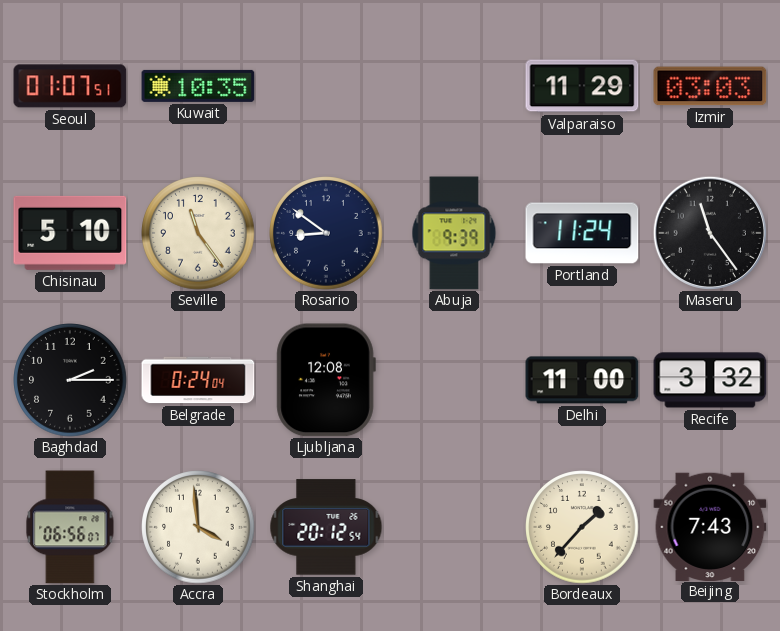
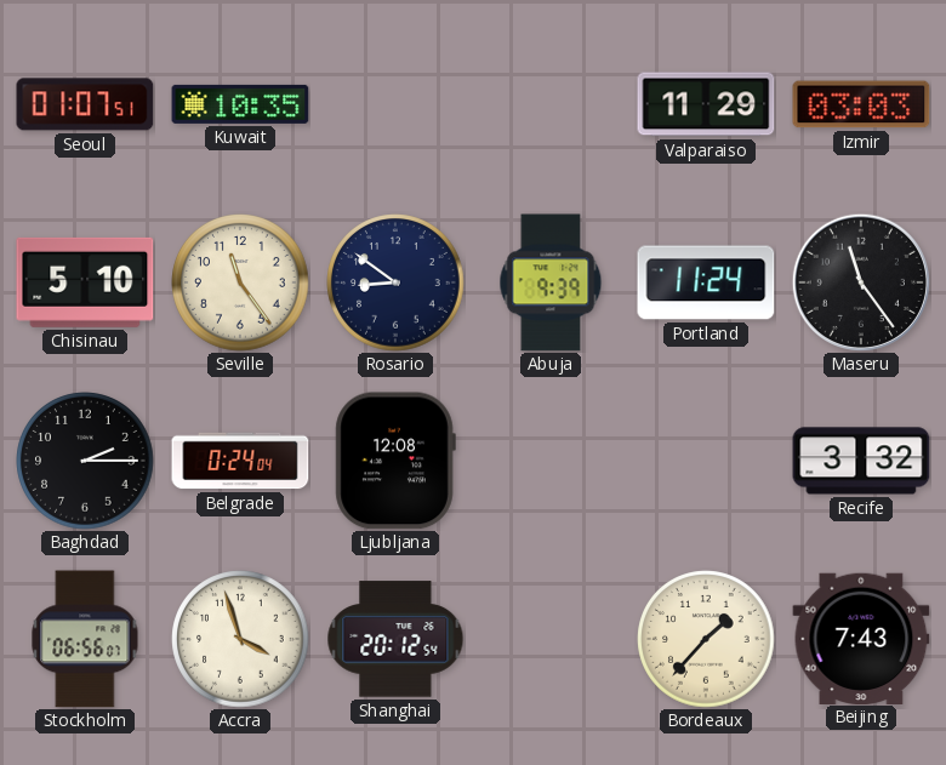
Delhi: 11:00 -> none
Accra: 3:59 -> 3:57
